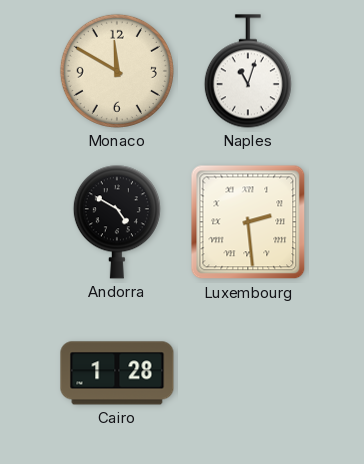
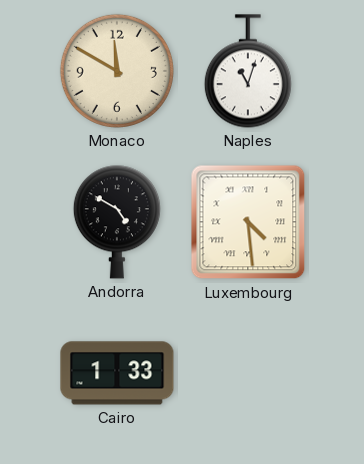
Luxembourg: 2:29 -> 4:29
Cairo: 1:28 -> 1:33
